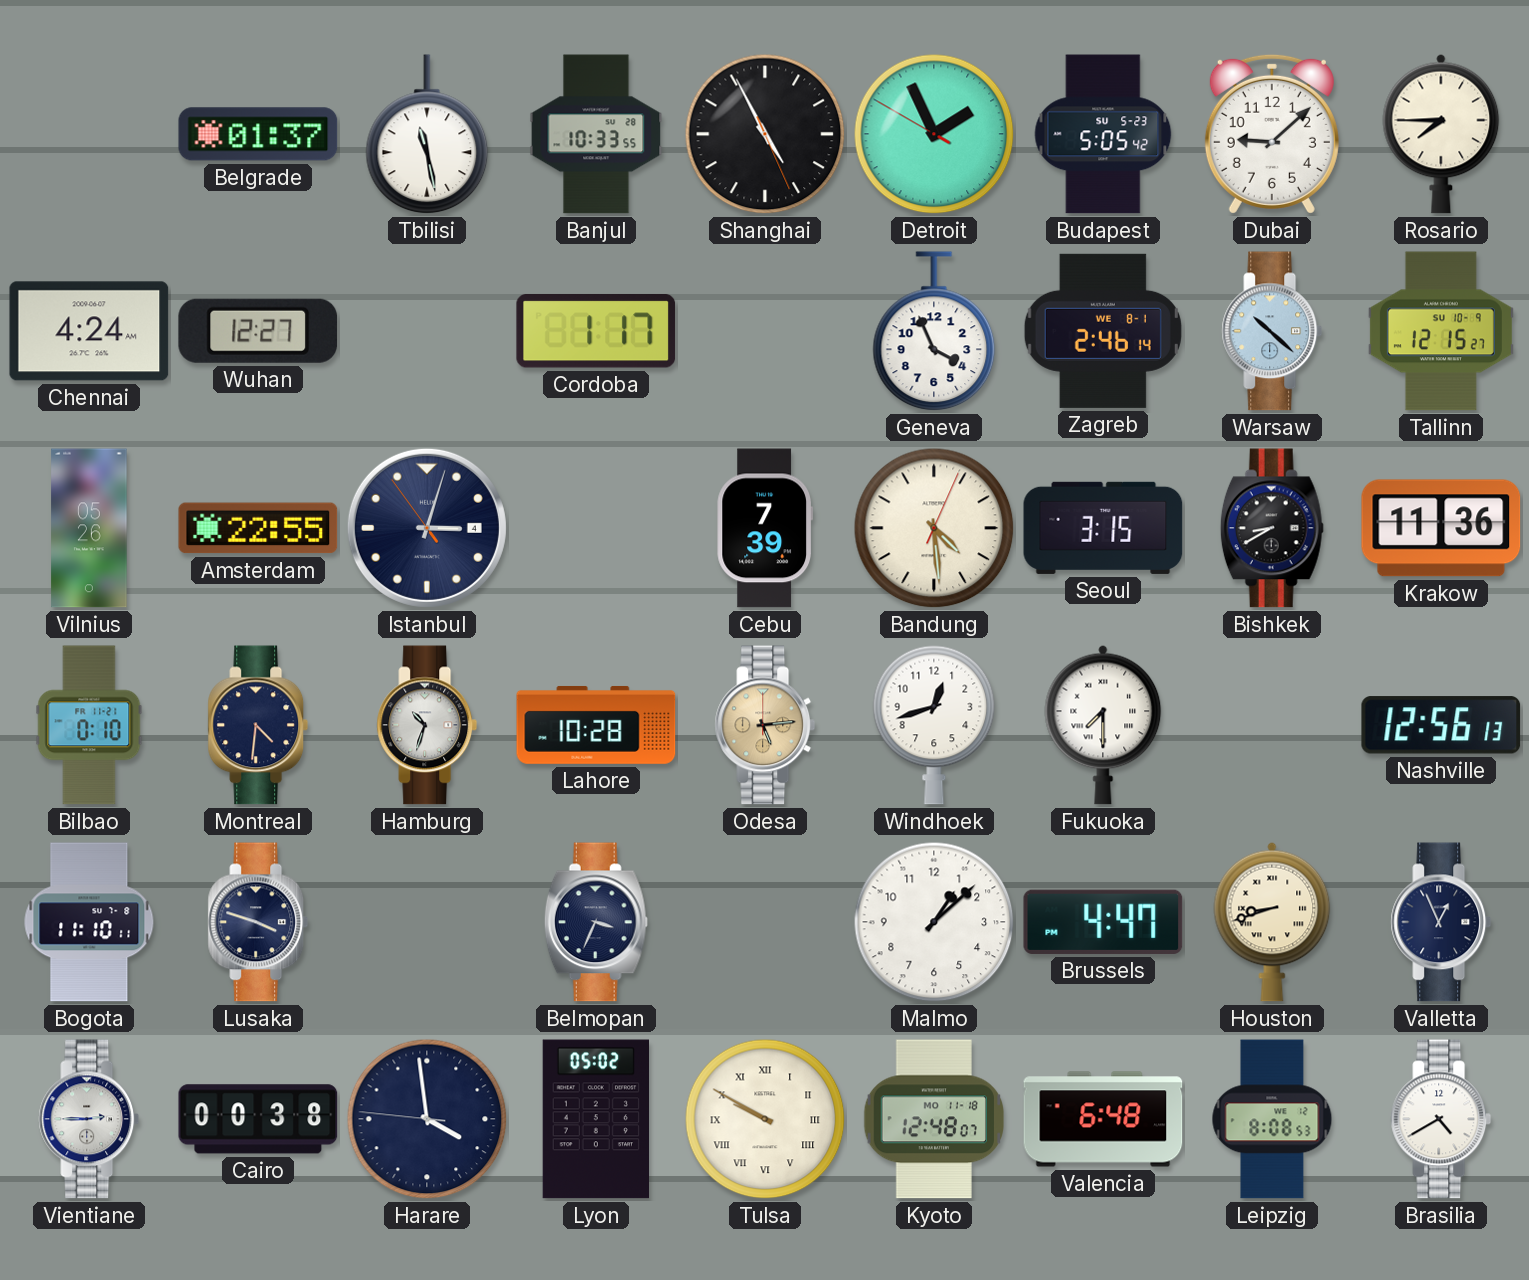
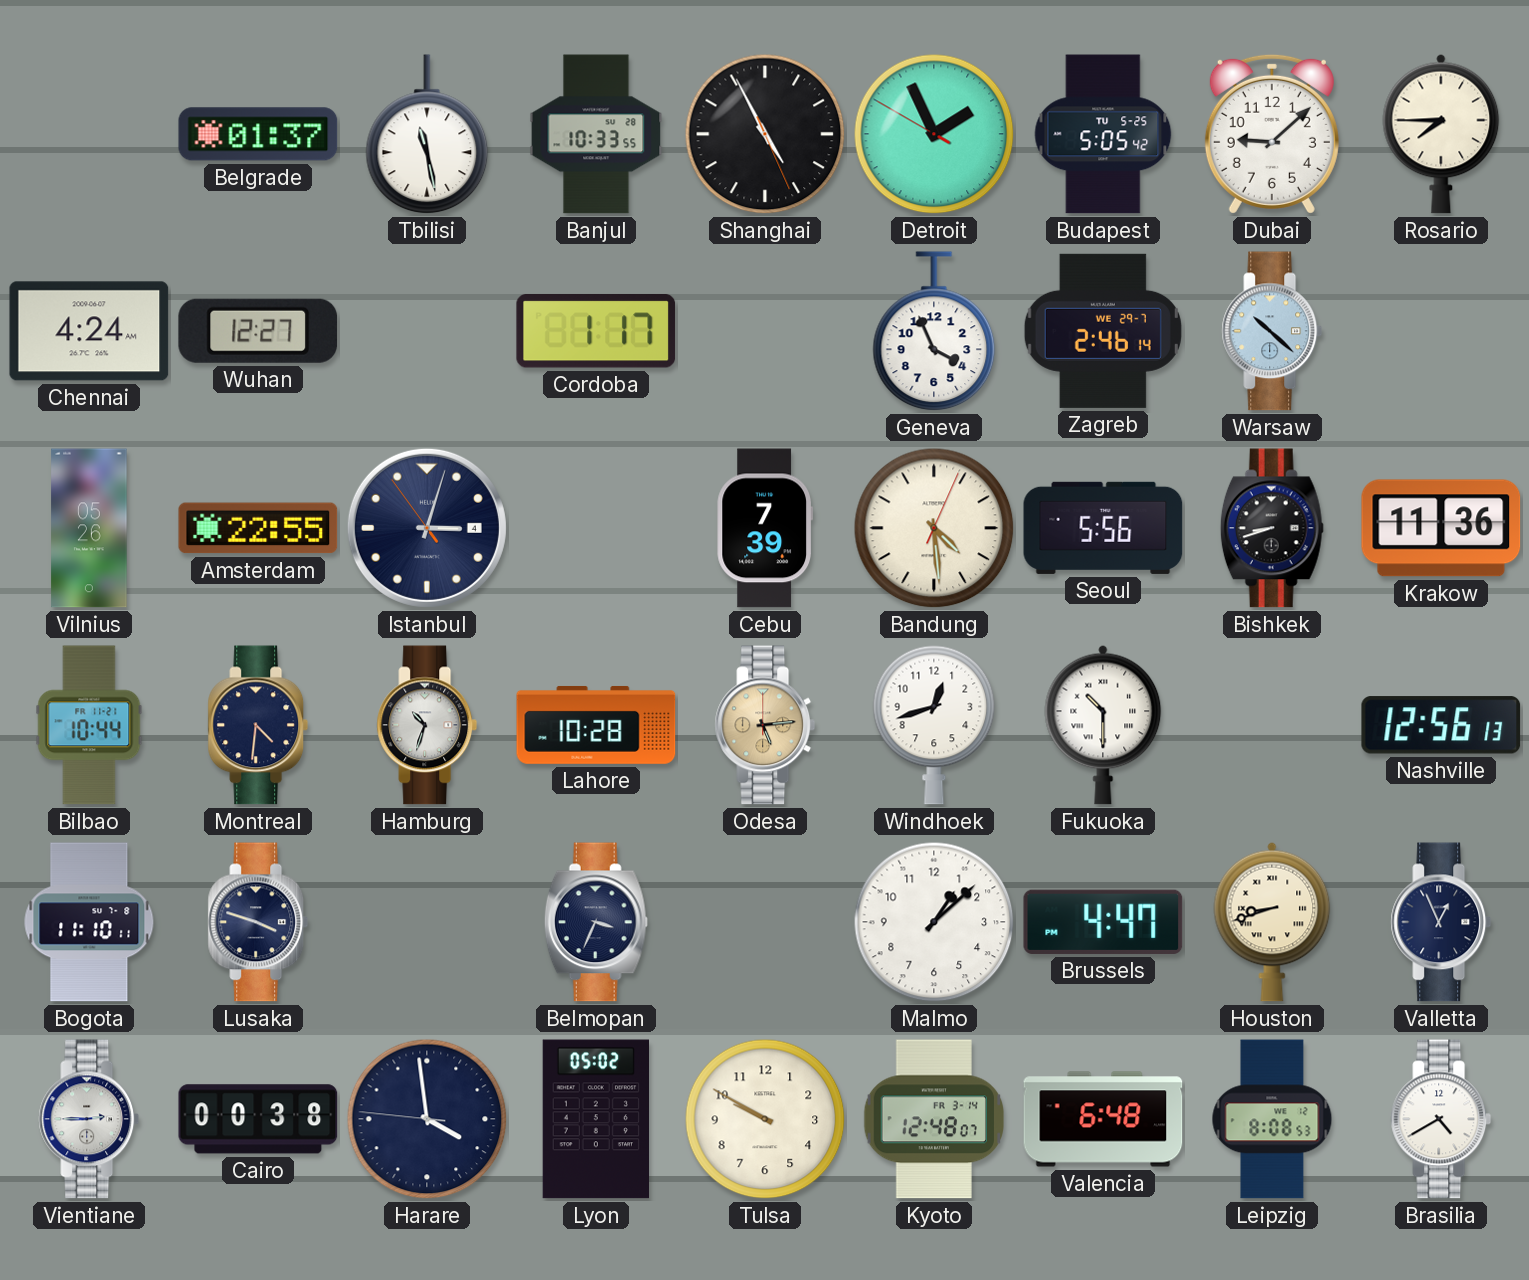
Budapest date: SU 5-23 -> TU 5-25
Zagreb date: WE 8-1 -> WE 29-7
Tallinn: 12:15 -> none
Seoul: 3:15 -> 5:56
Bishkek: 8:40 -> 8:42
Bilbao: 0:10 -> 10:44
Fukuoka: 7:30 -> 10:30
Tulsa numerals: Roman -> Arabic
Kyoto date: MO 11-18 -> FR 3-14
